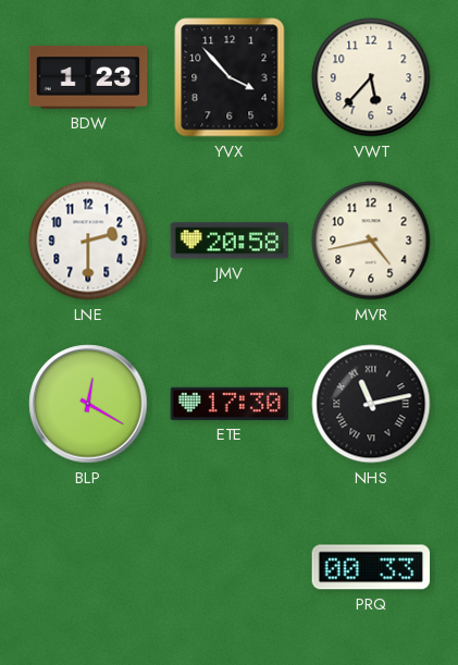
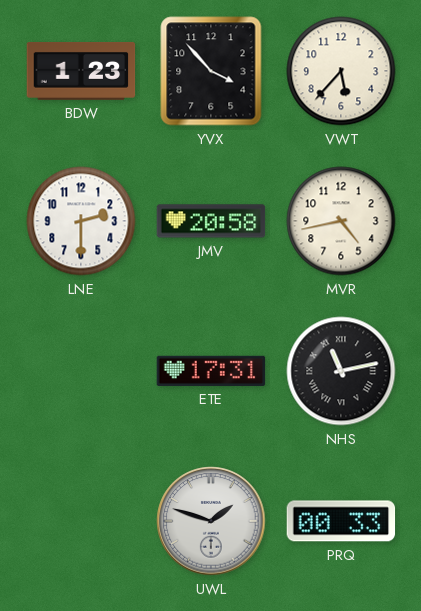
BLP: 12:20 -> none
ETE: 17:30 -> 17:31
UWL: none -> 1:48
